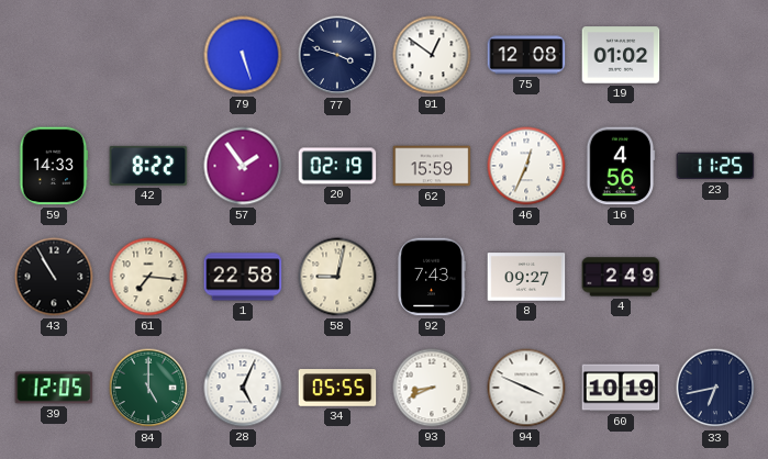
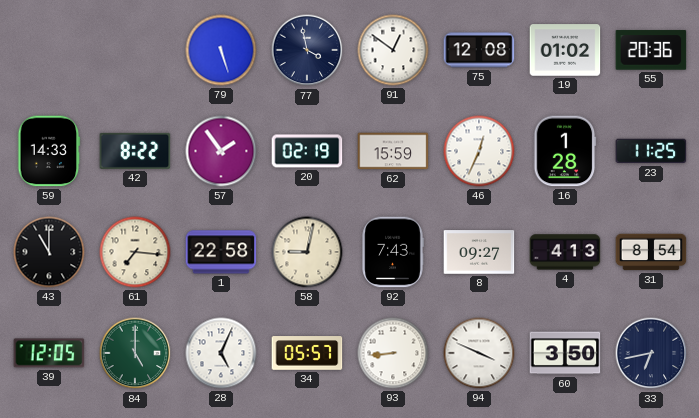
77: 3:48 -> 3:58
55: none -> 20:36
16: 4:56 -> 1:28
43: 10:55 -> 11:00
4: 2:49 -> 4:13
31: none -> 8:54
34: 05:55 -> 05:57
93: 8:41 -> 8:44
60: 10:19 -> 3:50
